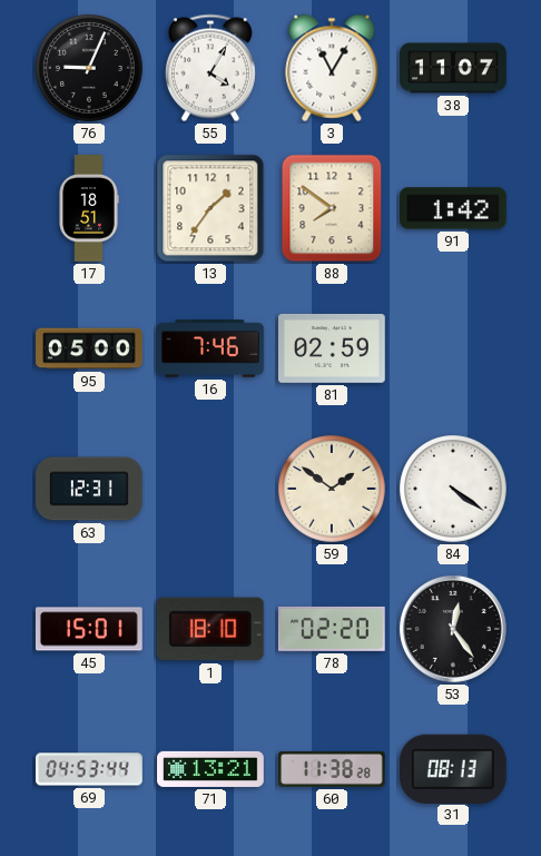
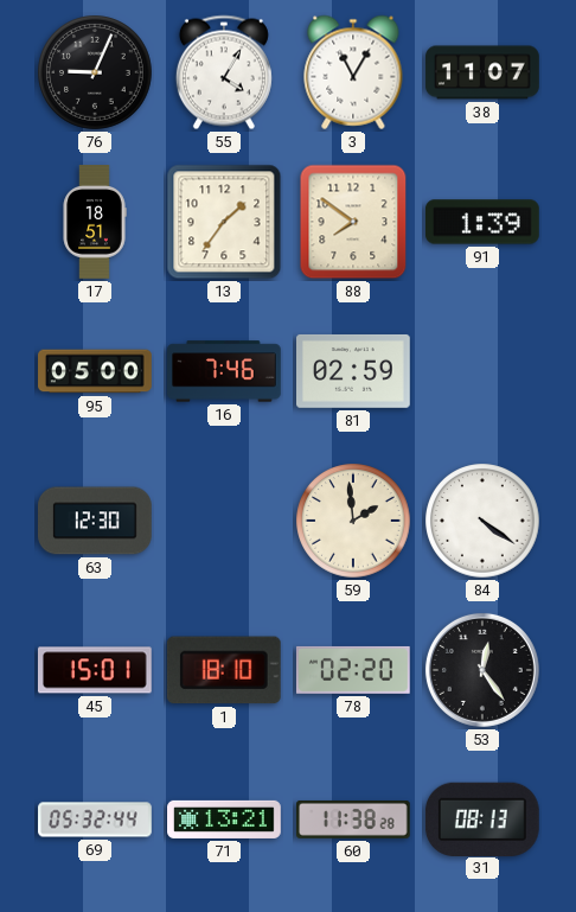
91: 1:42 -> 1:39
63: 12:31 -> 12:30
59: 1:51 -> 1:59
69: 04:53 -> 05:32
